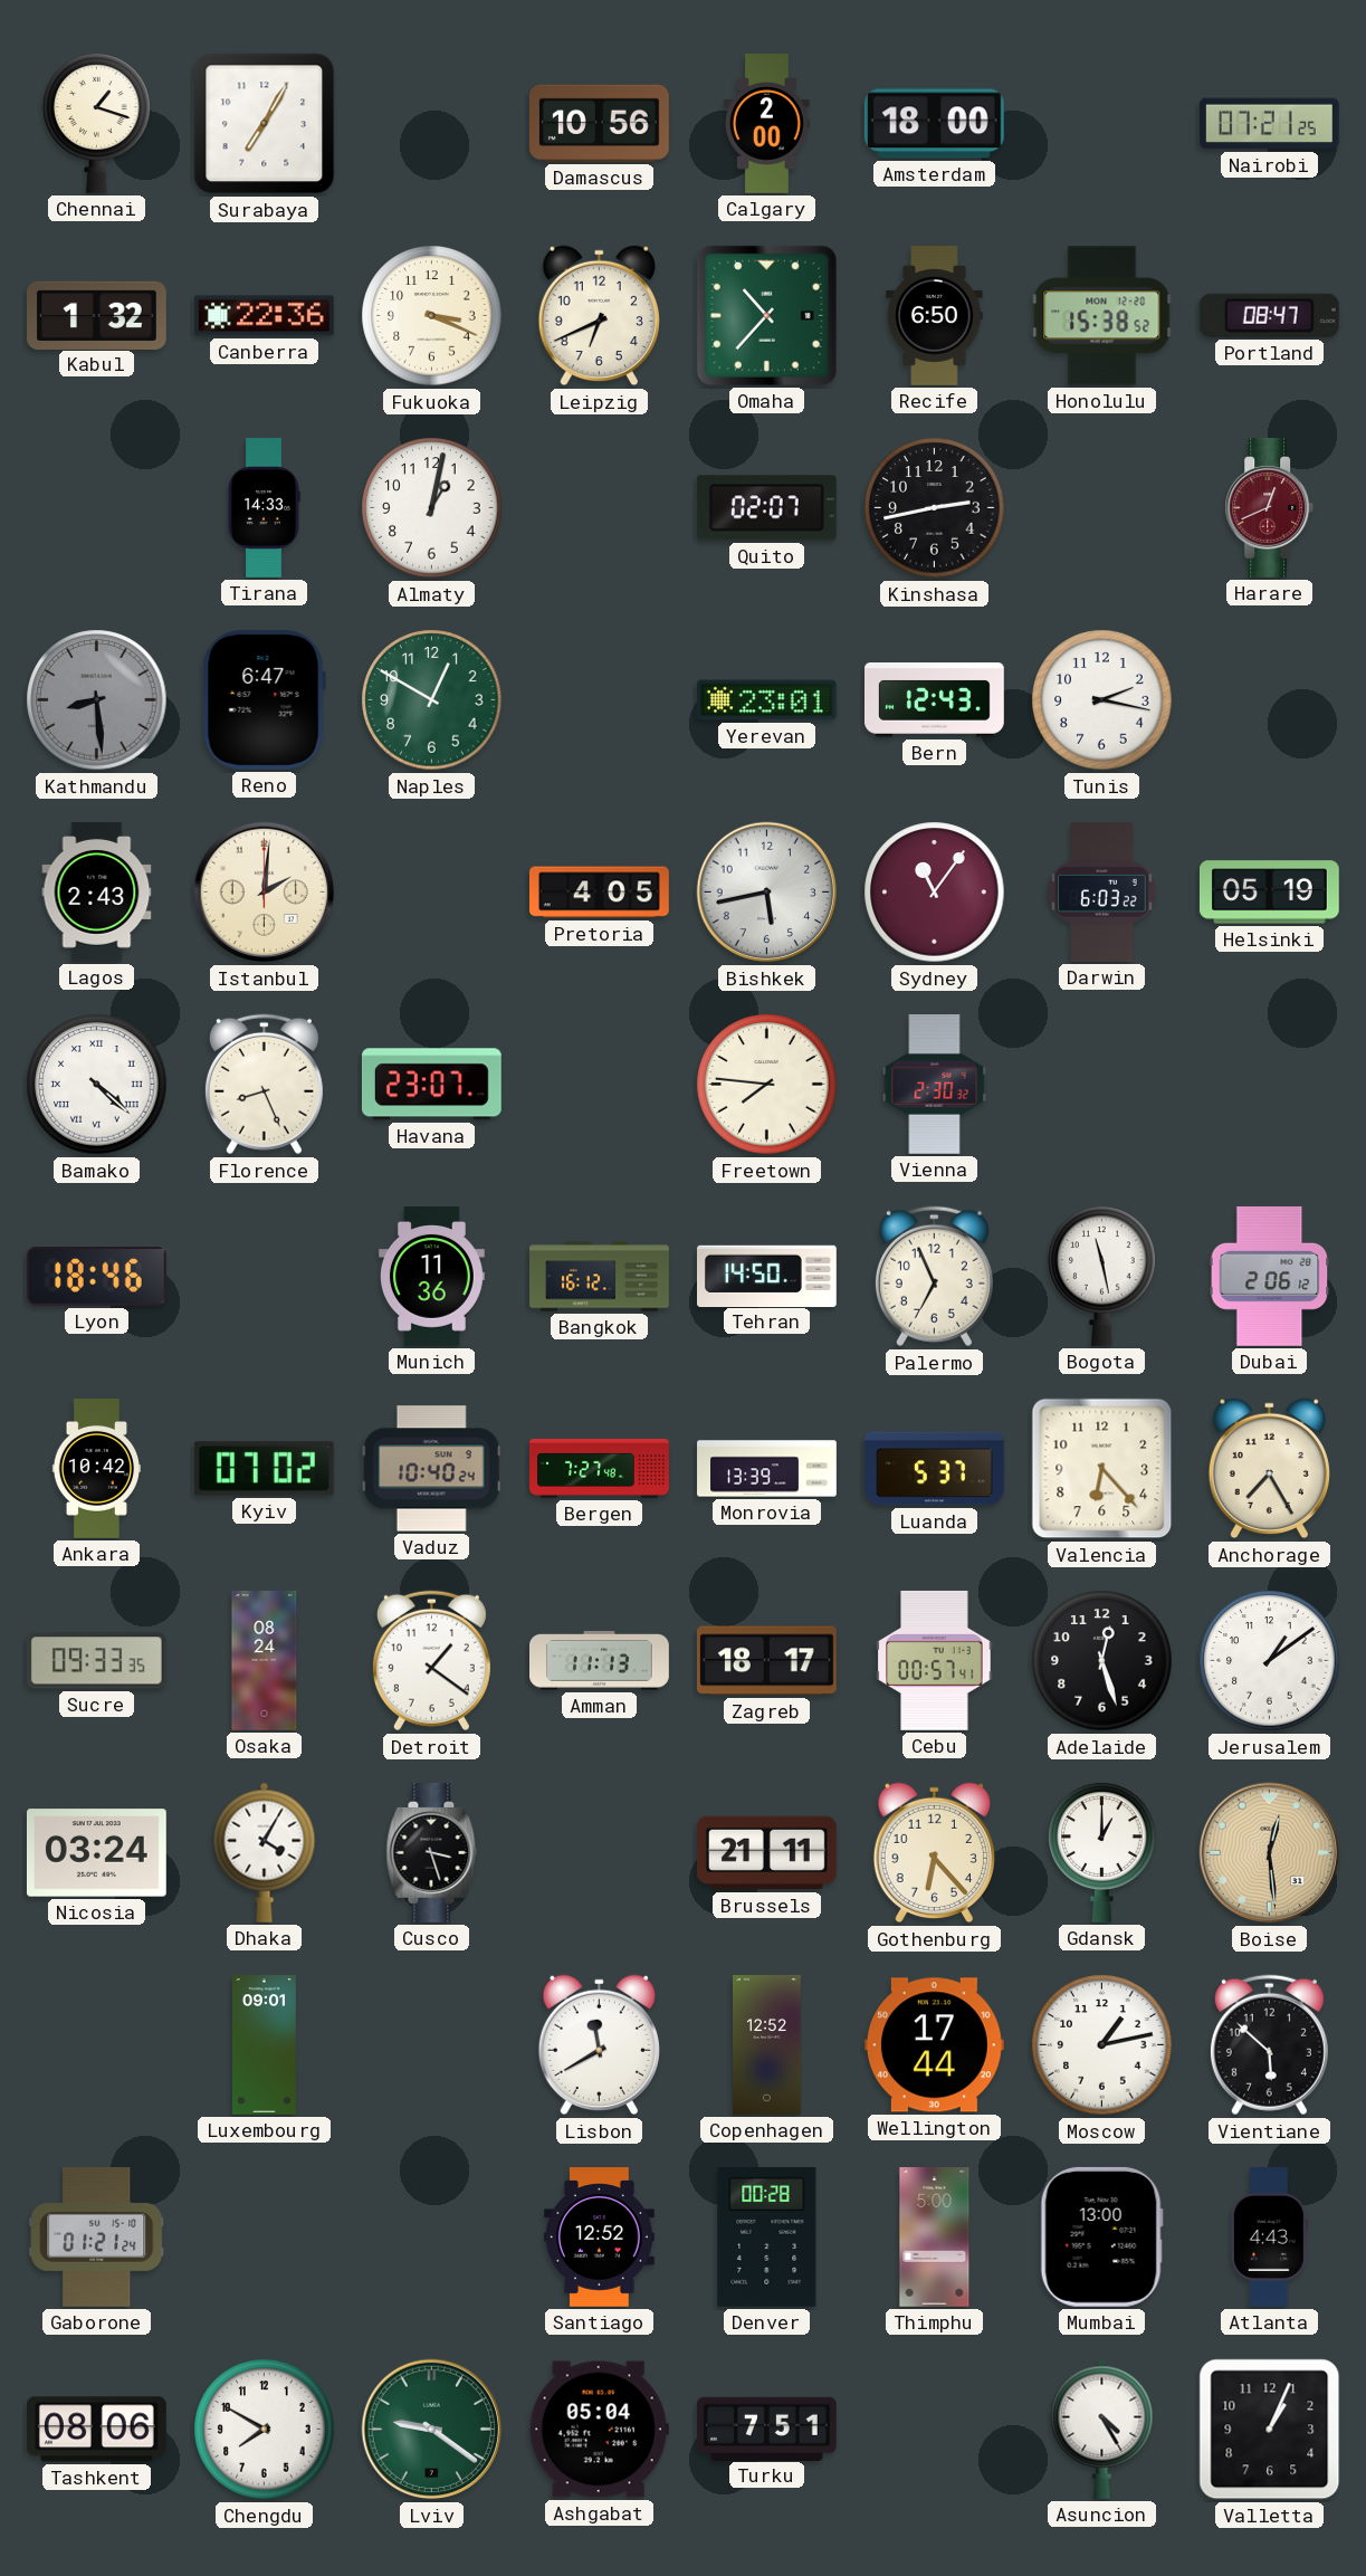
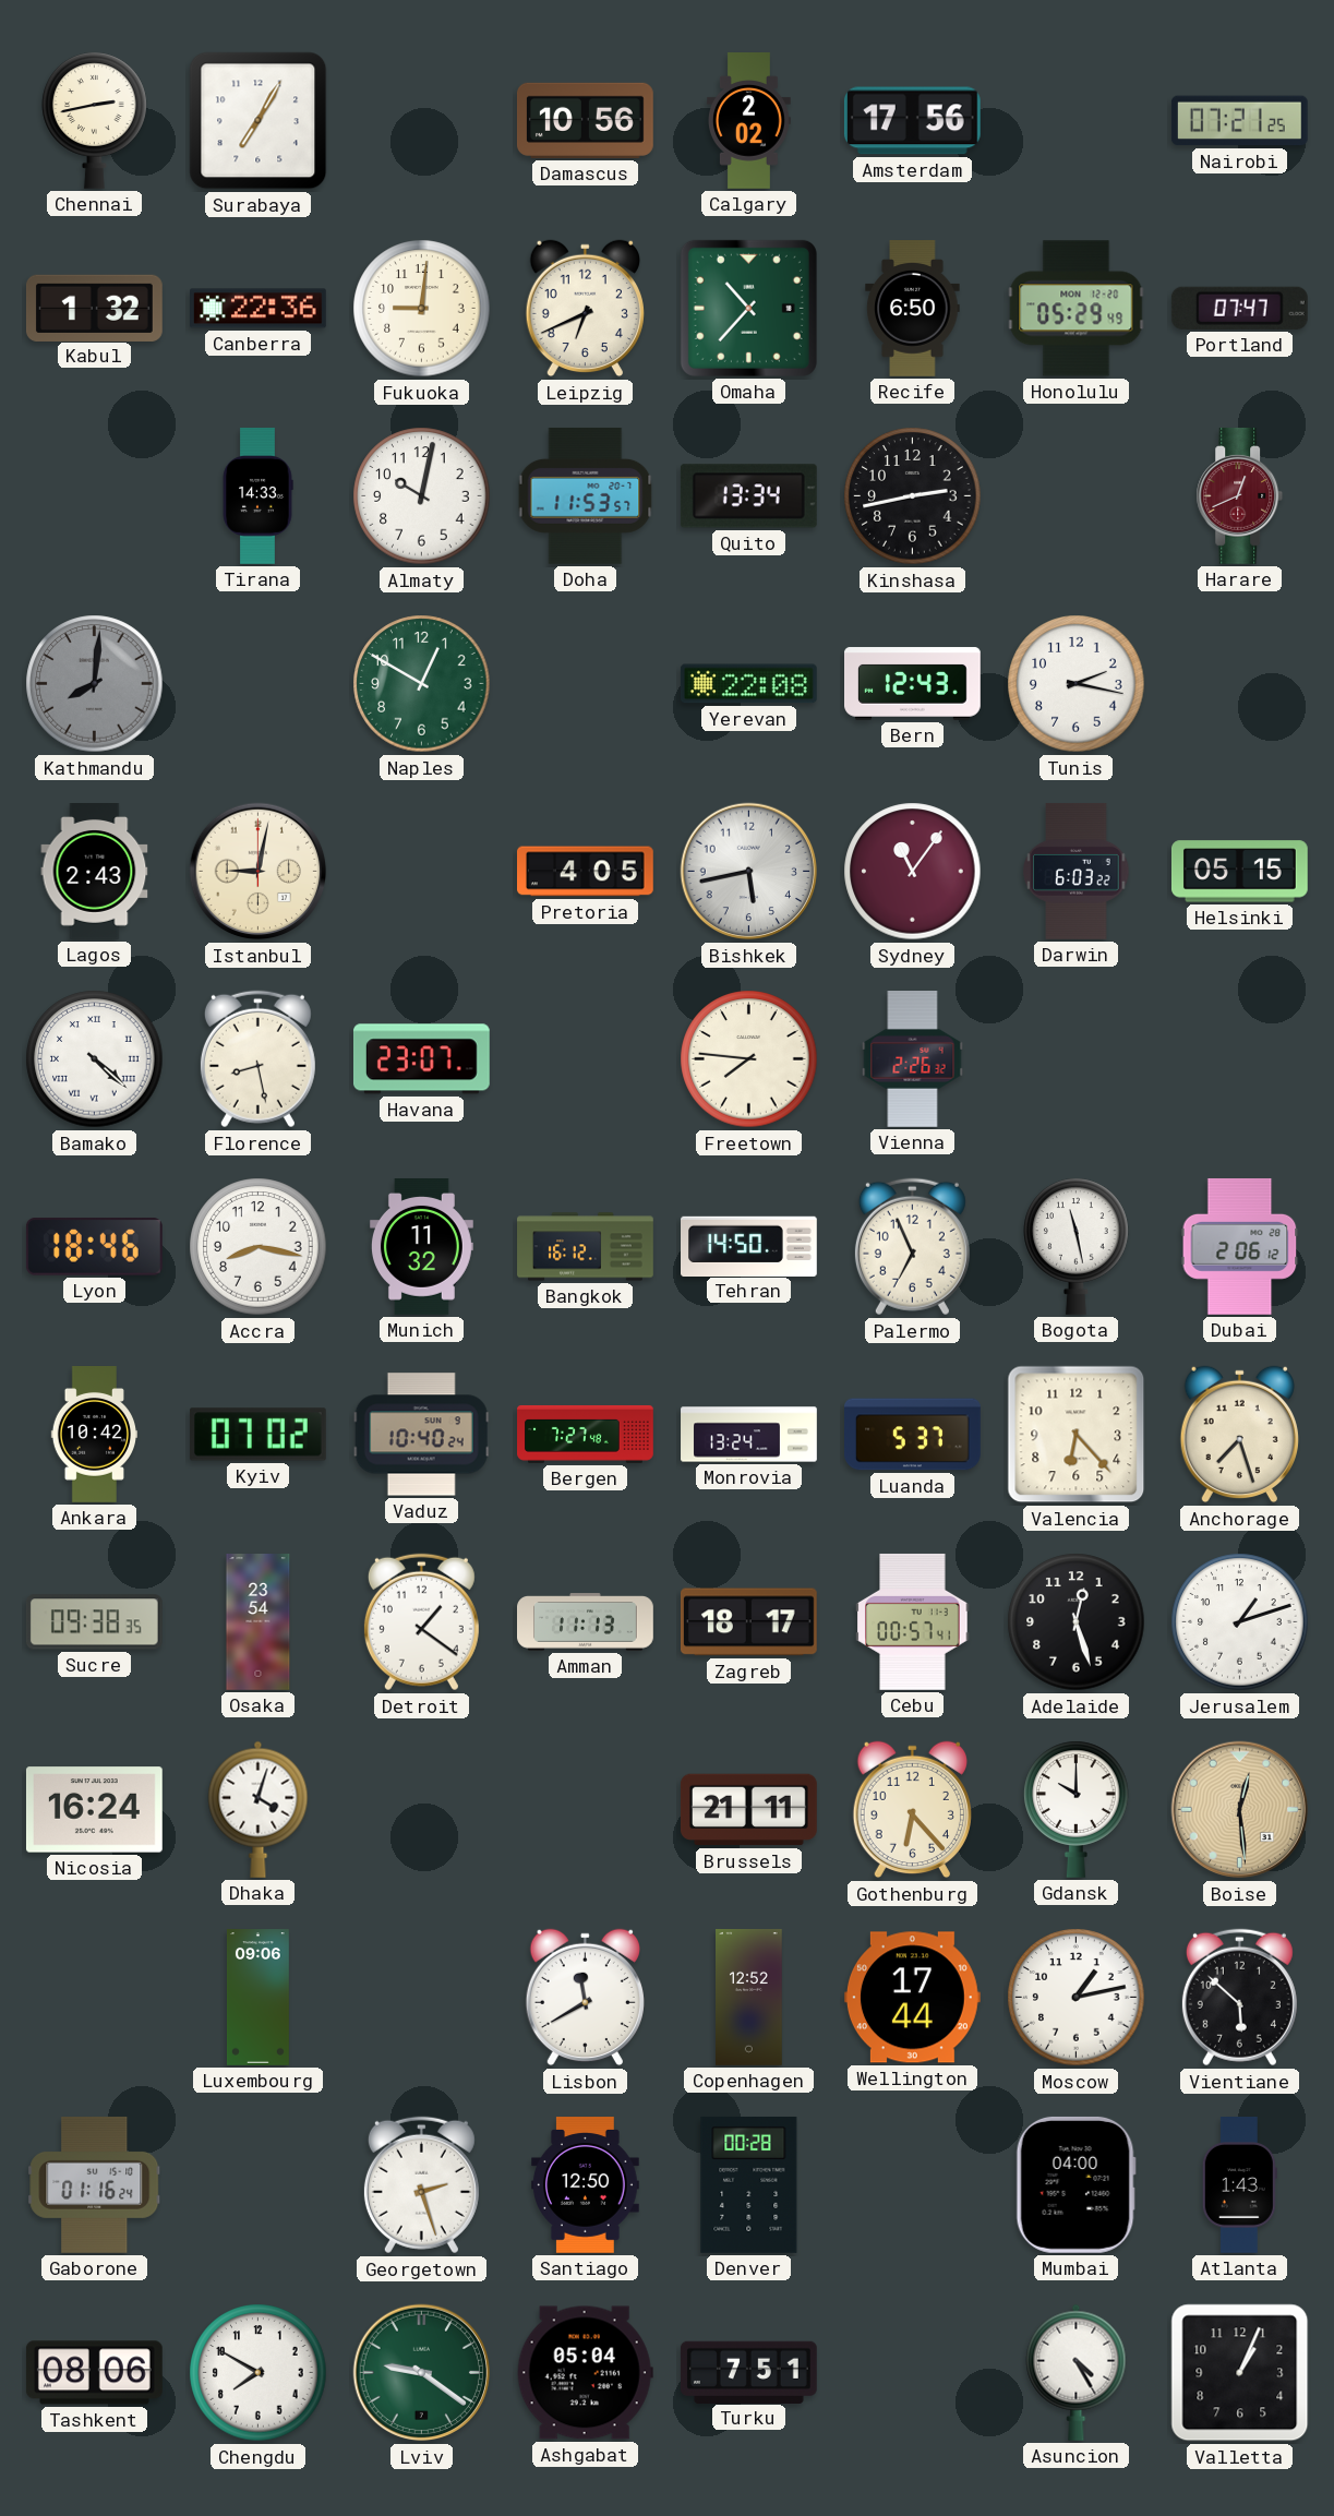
Chennai: 1:18 -> 2:43
Calgary: 2:00 -> 2:02
Amsterdam: 18:00 -> 17:56
Fukuoka: 3:19 -> 9:01
Honolulu: 15:38 -> 05:29
Portland: 08:47 -> 07:47
Almaty: 1:02 -> 10:02
Doha: none -> 11:53
Quito: 02:07 -> 13:34
Kathmandu: 8:29 -> 8:01
Reno: 6:47 -> none
Yerevan: 23:01 -> 22:08
Istanbul: 2:01 -> 9:02
Helsinki: 05:19 -> 05:15
Florence: 8:26 -> 8:28
Vienna: 2:30 -> 2:26
Accra: none -> 8:17
Munich: 11:36 -> 11:32
Monrovia: 13:39 -> 13:24
Anchorage: 7:25 -> 7:27
Sucre: 09:33 -> 09:38
Osaka: 08:24 -> 23:54
Jerusalem: 1:09 -> 1:12
Nicosia: 03:24 -> 16:24
Dhaka: 4:05 -> 4:03
Cusco: 3:27 -> none
Gdansk: 1:00 -> 10:00
Luxembourg: 09:01 -> 09:06
Gaborone: 01:21 -> 01:16
Georgetown: none -> 2:27
Santiago: 12:52 -> 12:50
Thimphu: 5:00 -> none
Mumbai: 13:00 -> 04:00
Atlanta: 4:43 -> 1:43
